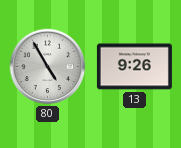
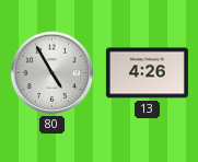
13: 9:26 -> 4:26
